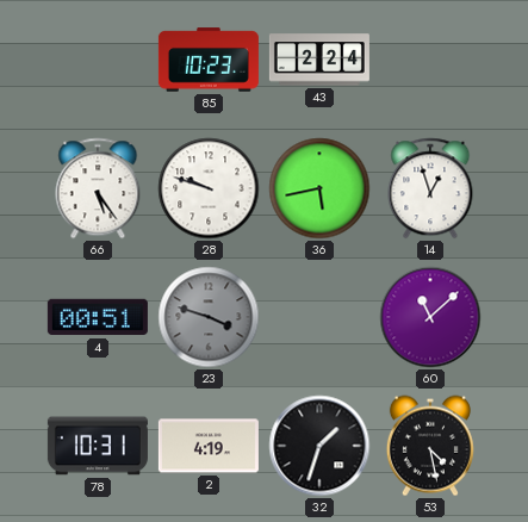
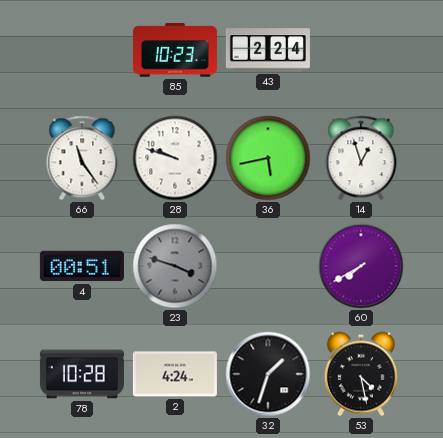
66: 5:24 -> 11:24
60: 11:08 -> 7:40
78: 10:31 -> 10:28
2: 4:19 -> 4:24
